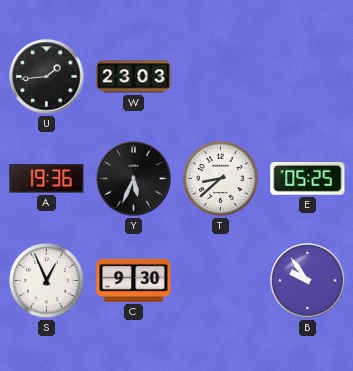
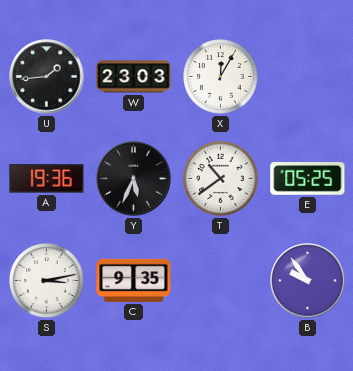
X: none -> 12:05
T: 8:38 -> 10:39
S: 12:56 -> 3:13
C: 9:30 -> 9:35
